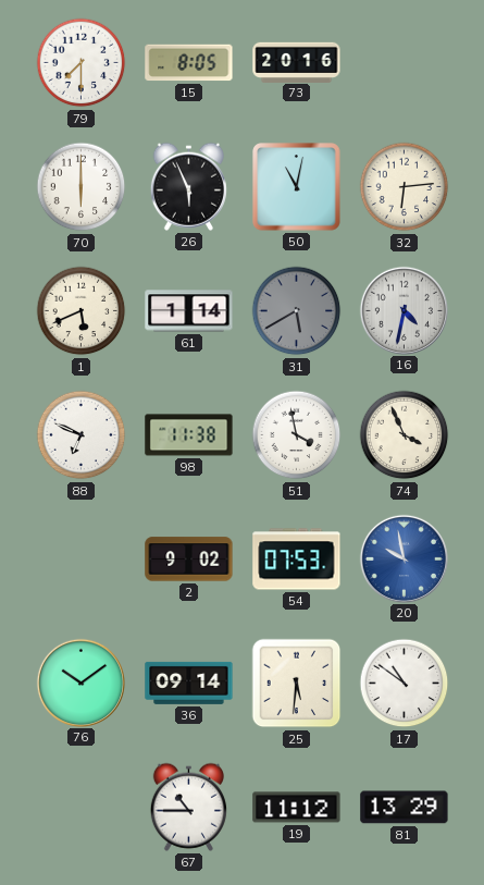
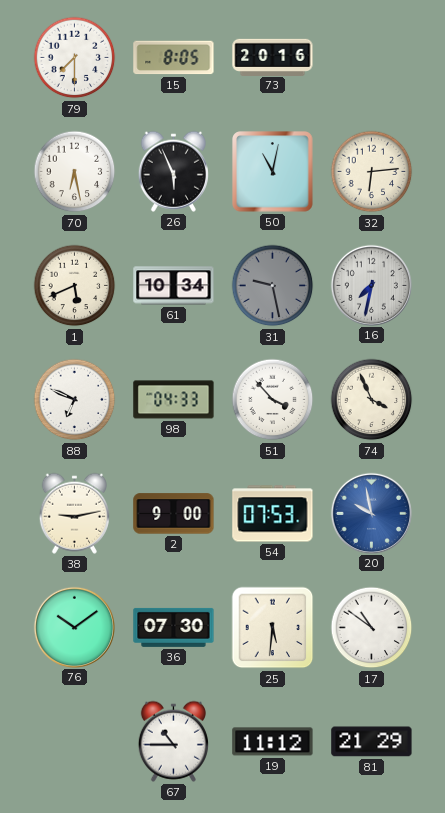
70: 6:00 -> 6:28
61: 1:14 -> 10:34
31: 5:40 -> 9:28
16: 4:32 -> 7:32
98: 11:38 -> 04:33
51: 3:58 -> 3:53
38: none -> 9:13
2: 9:02 -> 9:00
36: 09:14 -> 07:30
81: 13:29 -> 21:29
